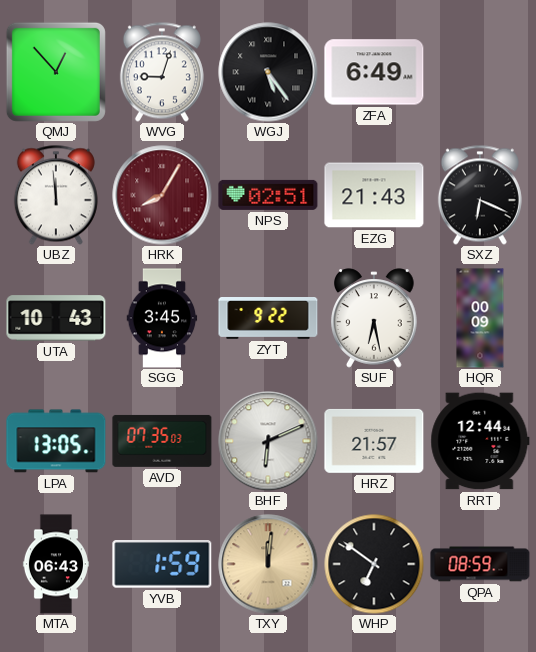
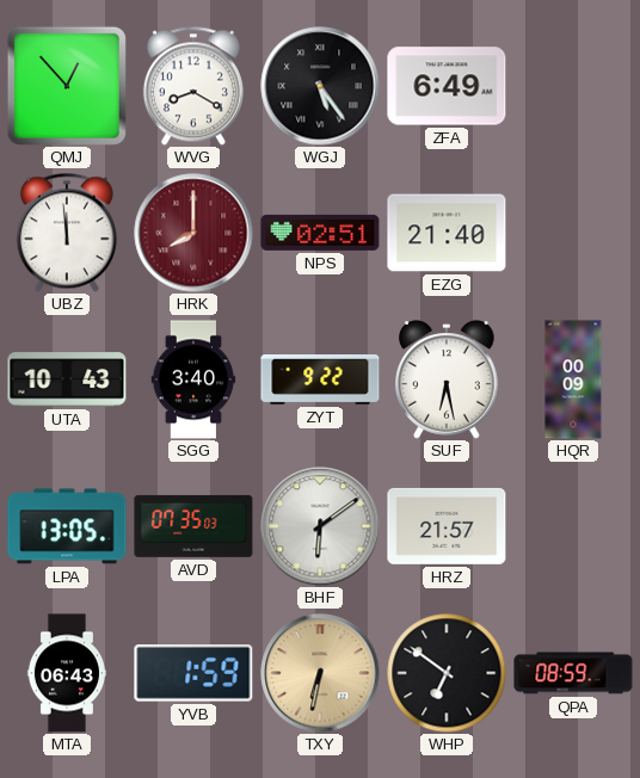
WVG: 9:03 -> 8:20
HRK: 8:05 -> 8:00
EZG: 21:43 -> 21:40
SXZ: 6:19 -> none
SGG: 3:45 -> 3:40
BHF: 6:11 -> 6:09
RRT: 12:44 -> none
TXY: 12:01 -> 6:32
